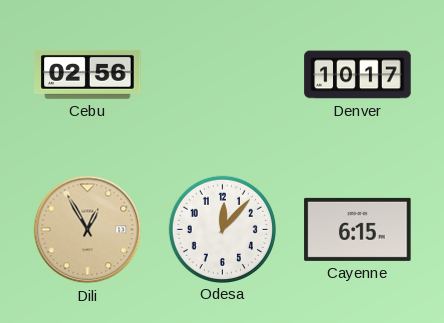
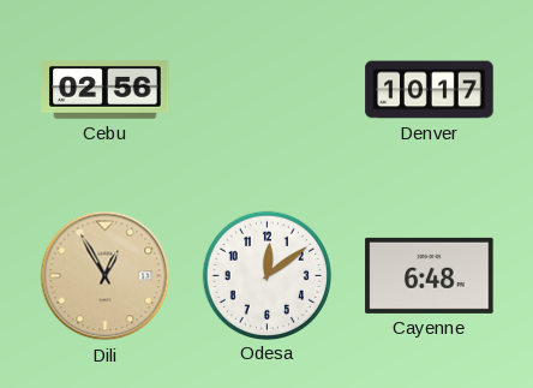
Odesa: 12:07 -> 12:09
Cayenne: 6:15 -> 6:48
